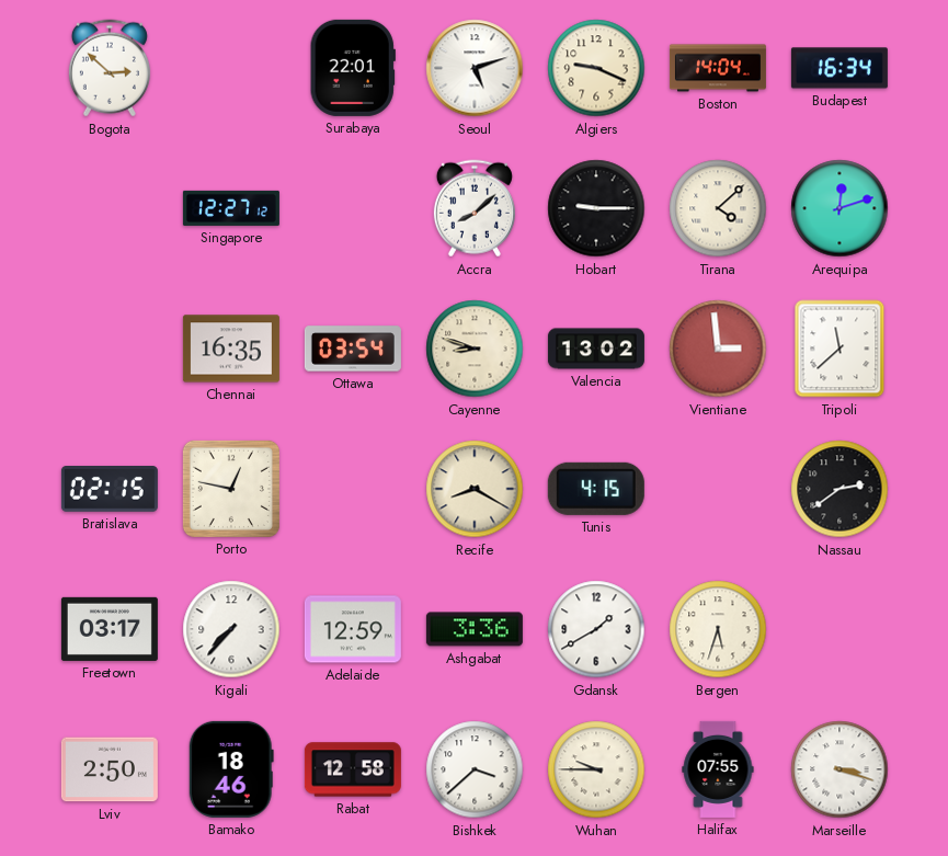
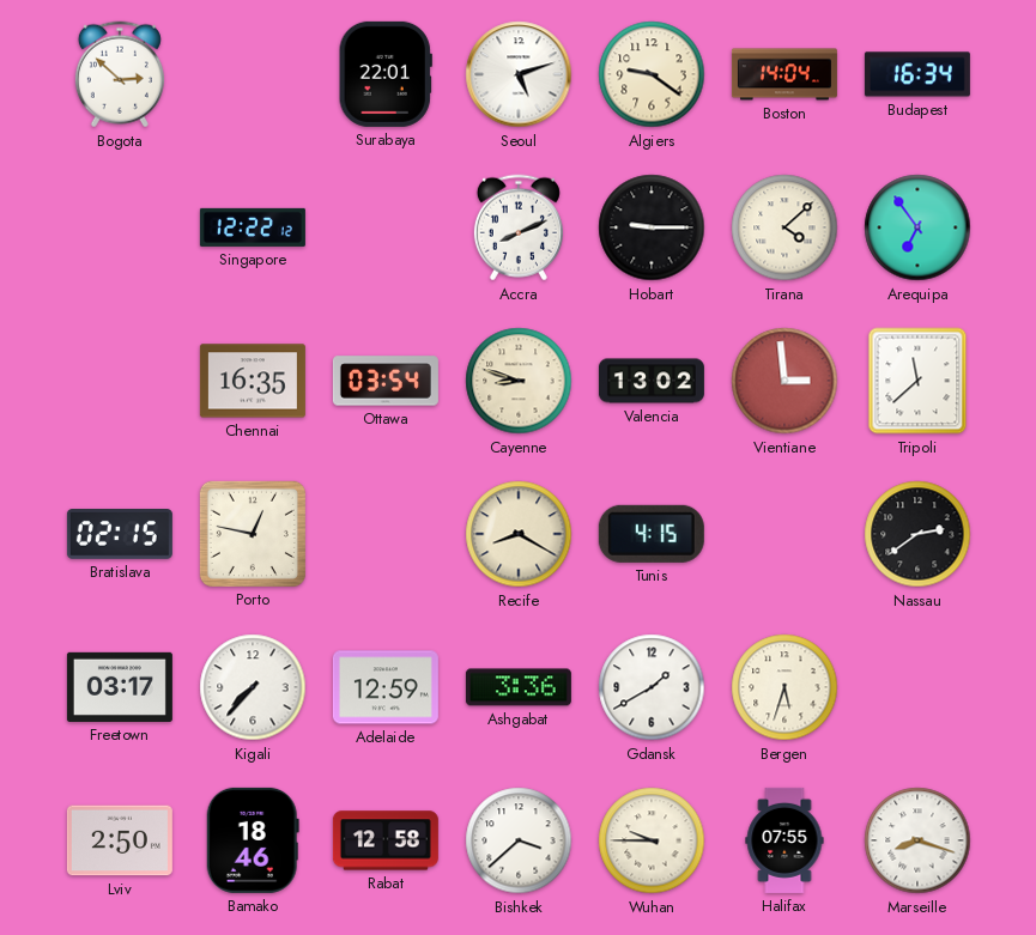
Algiers: 9:19 -> 9:21
Singapore: 12:27 -> 12:22
Accra: 8:08 -> 8:11
Arequipa: 12:12 -> 6:54
Marseille: 3:18 -> 8:18
